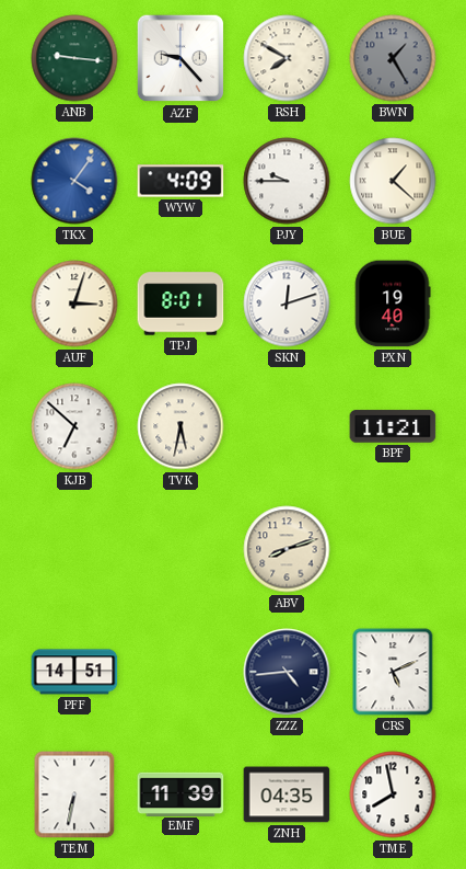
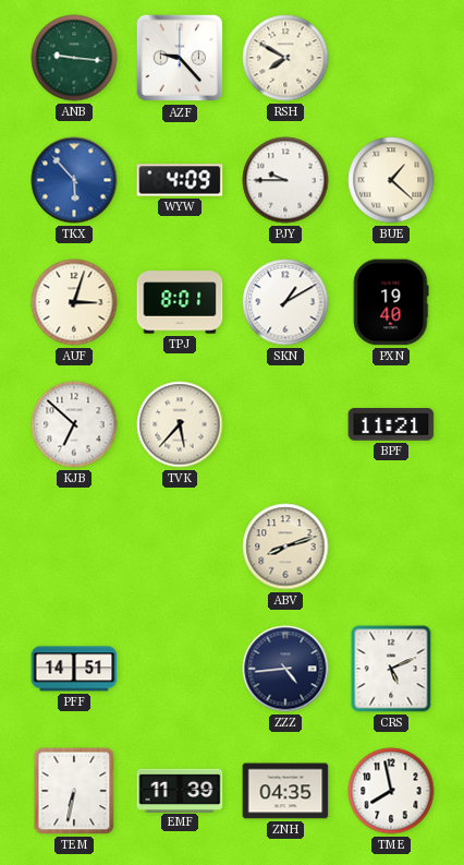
BWN: 1:25 -> none
TKX: 4:06 -> 5:53
SKN: 12:12 -> 1:10
TVK: 5:32 -> 5:37
